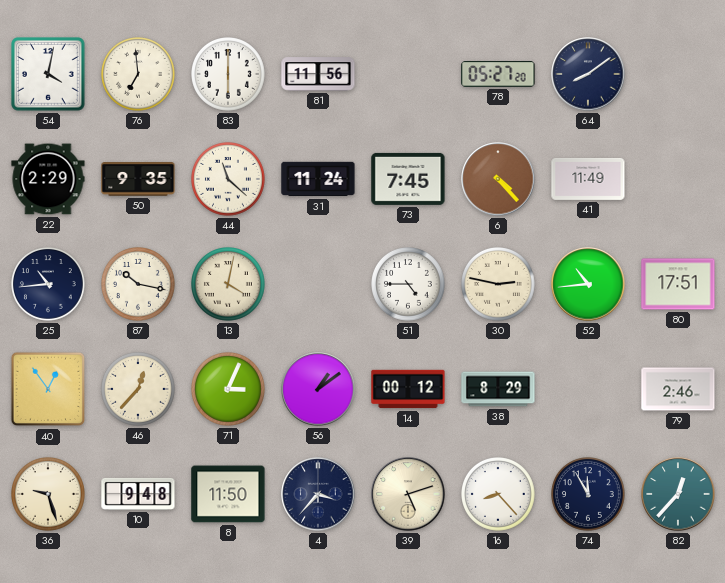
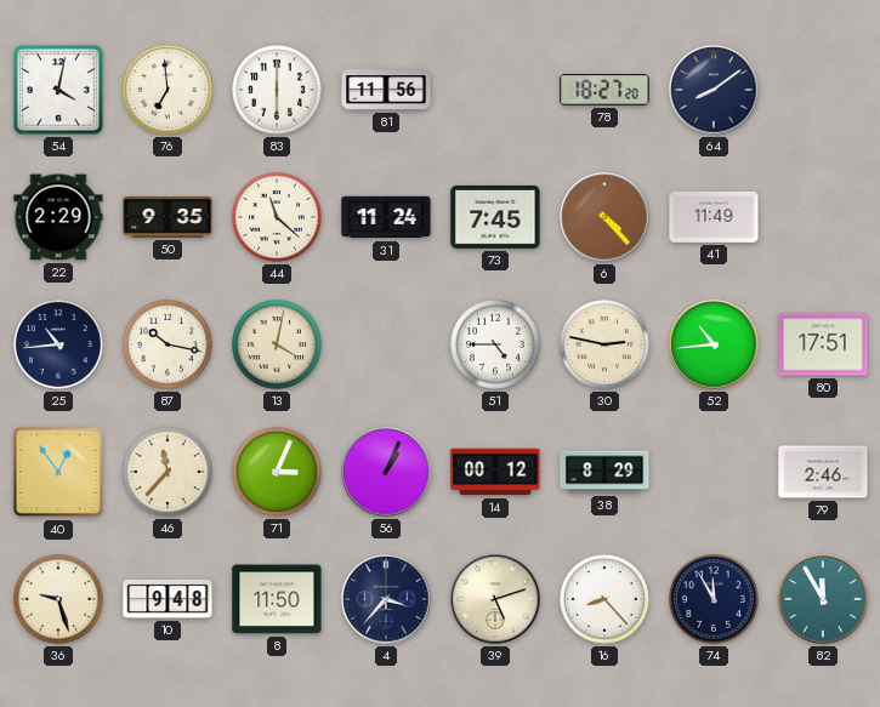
78: 05:27 -> 18:27
46: 12:37 -> 11:37
56: 1:09 -> 1:04
82: 12:37 -> 11:55
